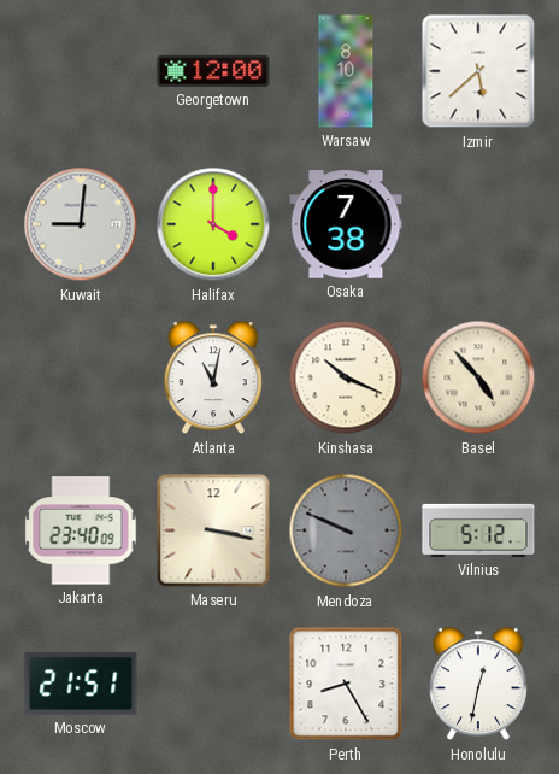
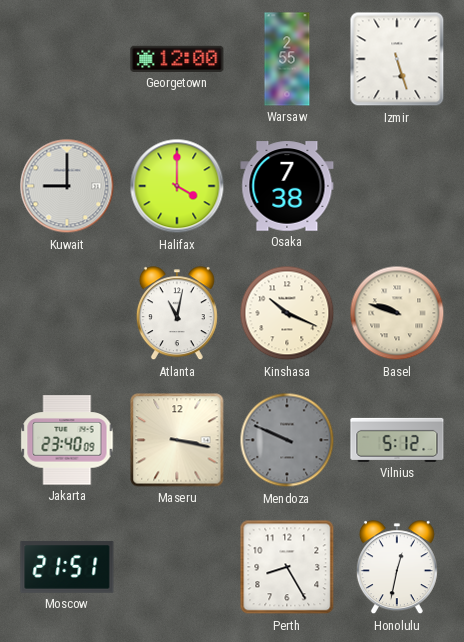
Warsaw: 8:10 -> 2:55
Izmir: 5:38 -> 5:27
Kuwait: 9:01 -> 9:00
Basel: 4:53 -> 9:48
